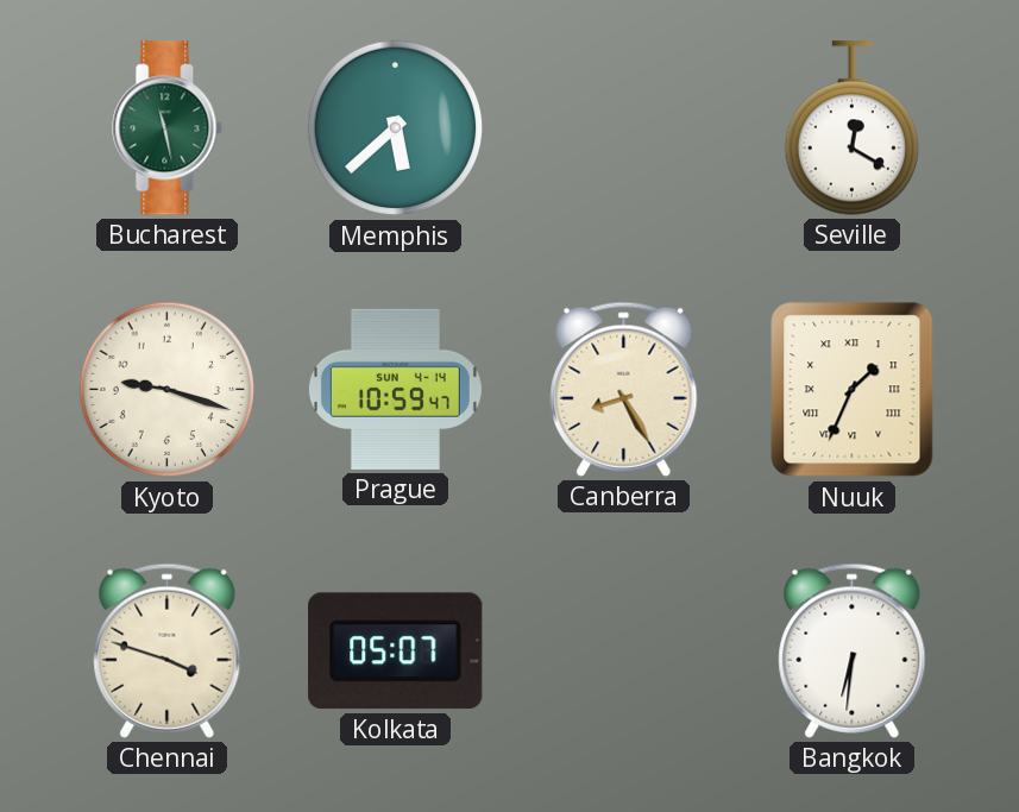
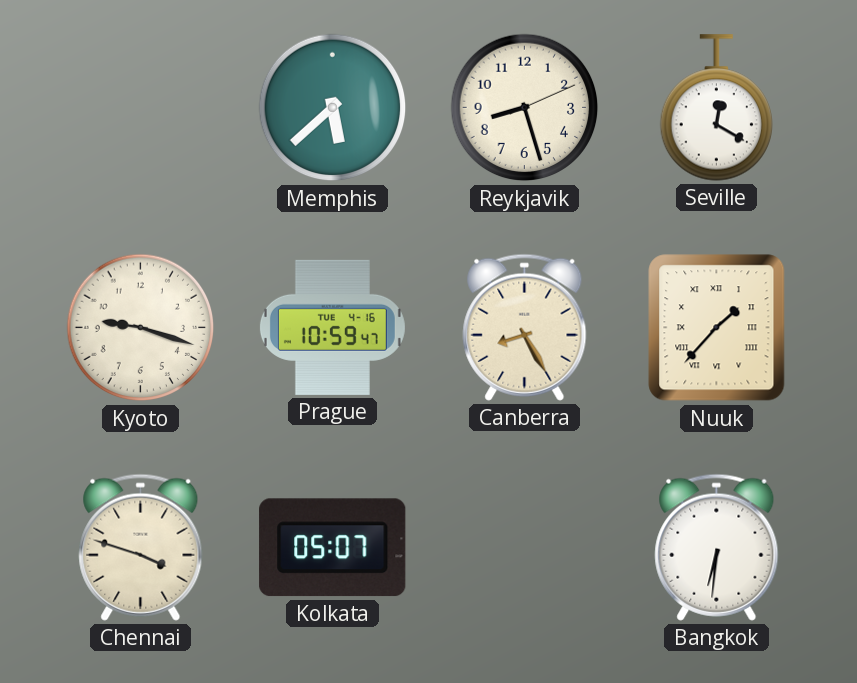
Bucharest: 11:28 -> none
Reykjavik: none -> 8:27
Prague date: SUN 4-14 -> TUE 4-16
Nuuk: 1:34 -> 1:37
